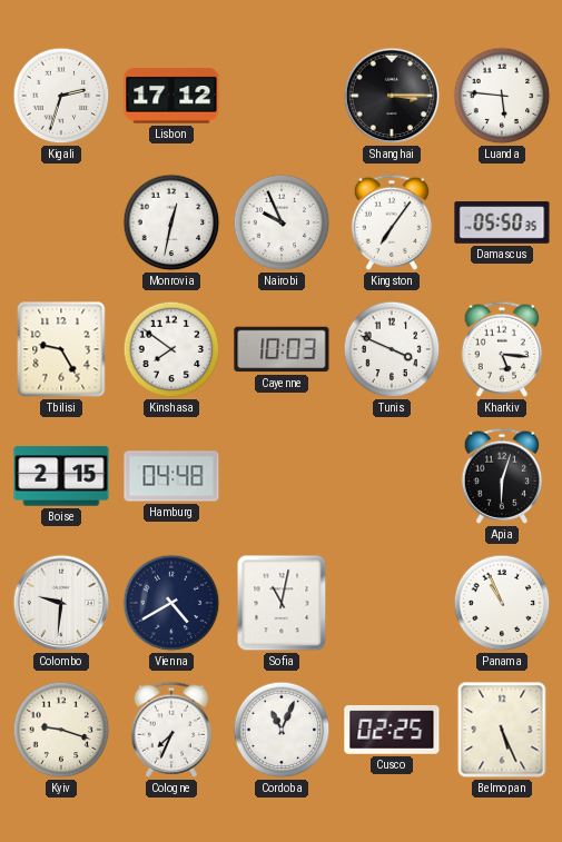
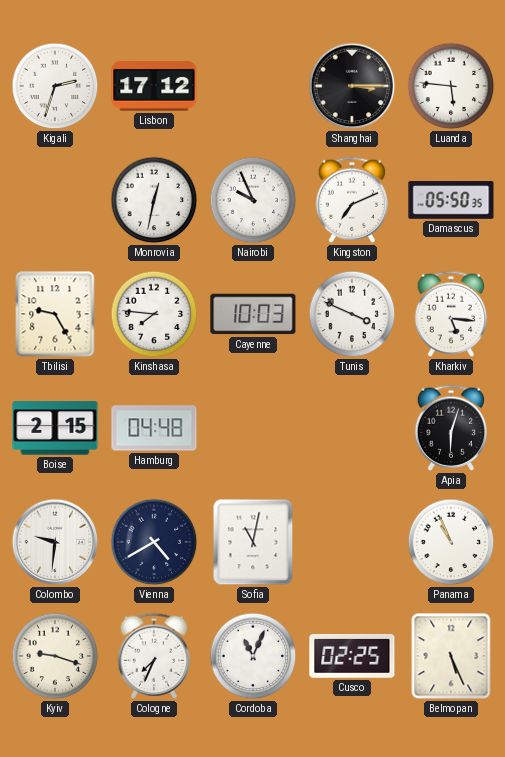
Kingston: 7:06 -> 7:11
Kinshasa: 7:51 -> 7:46
